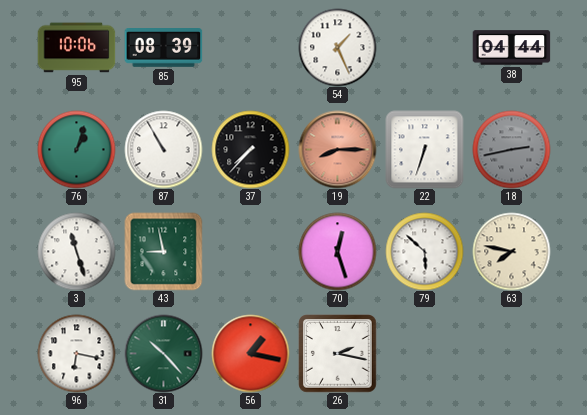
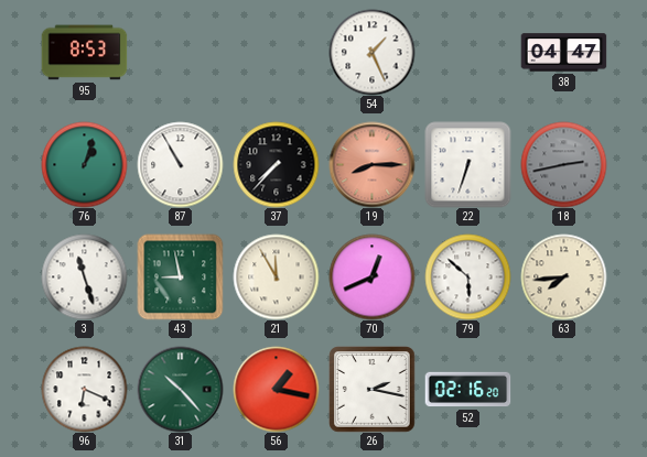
95: 10:06 -> 8:53
85: 08:39 -> none
38: 04:44 -> 04:47
21: none -> 11:55
70: 12:27 -> 12:41
63: 7:47 -> 7:44
96: 6:17 -> 6:19
52: none -> 02:16
